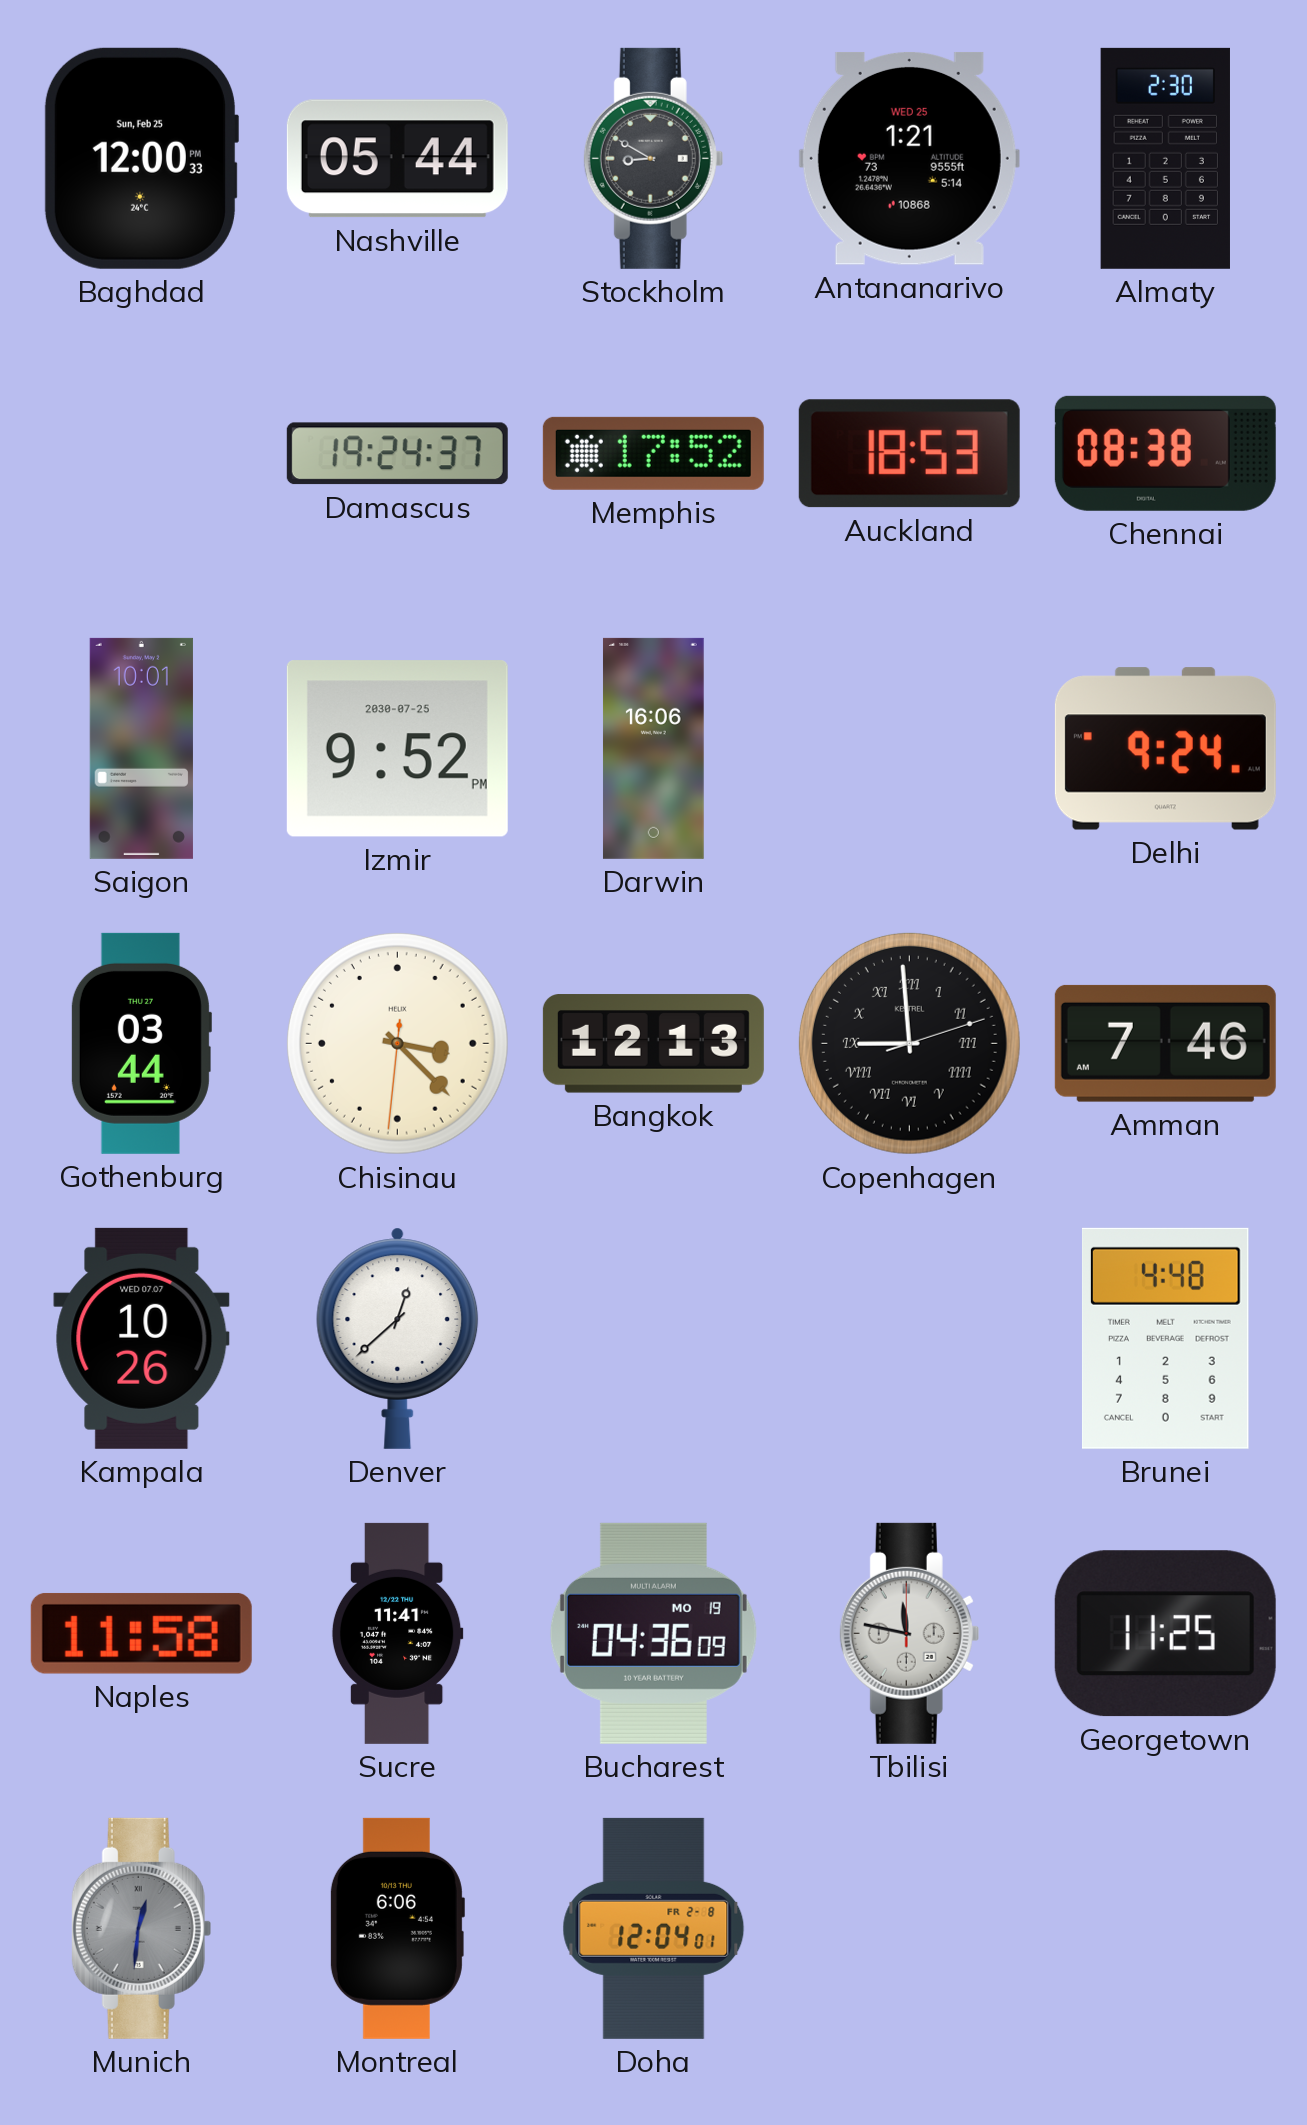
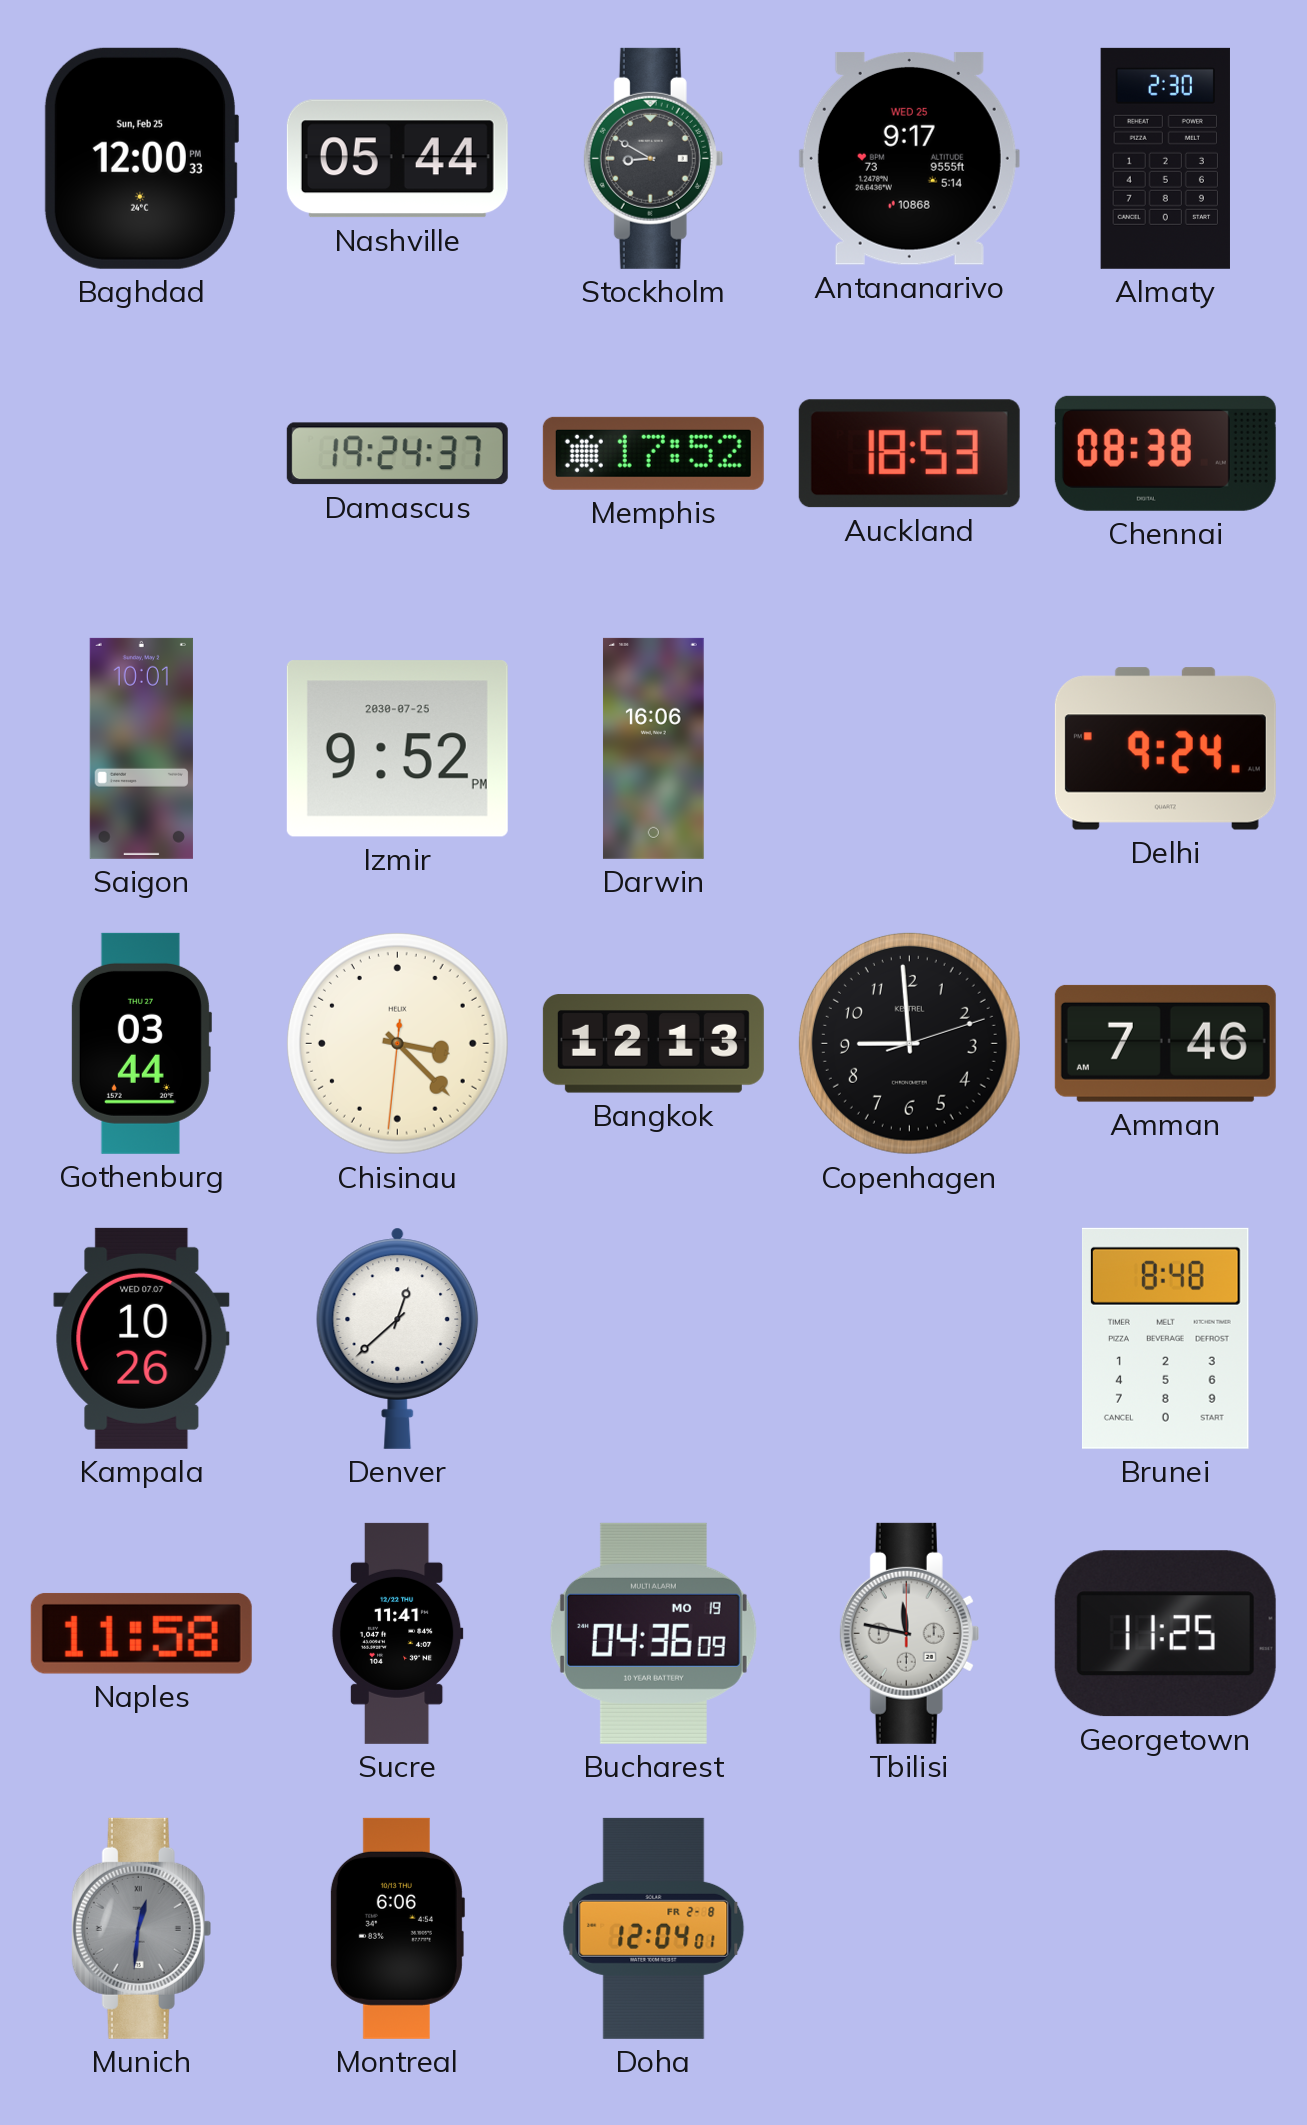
Antananarivo: 1:21 -> 9:17
Copenhagen numerals: Roman -> Arabic
Brunei: 4:48 -> 8:48
